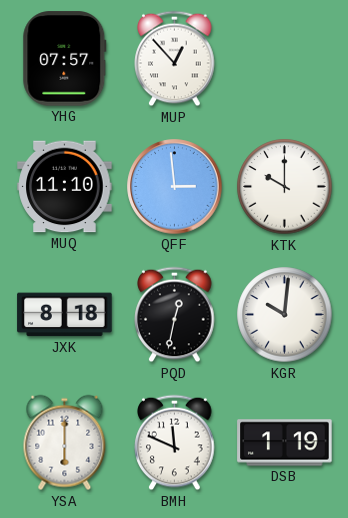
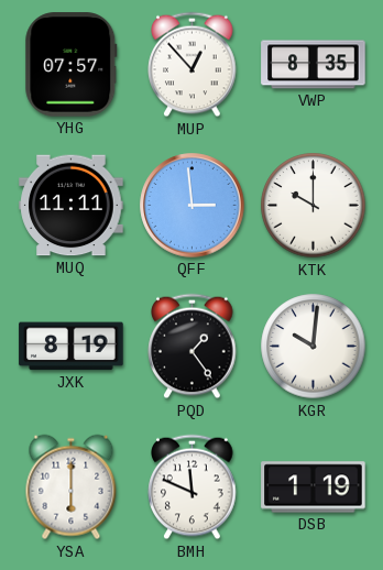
VWP: none -> 8:35
MUQ: 11:10 -> 11:11
JXK: 8:18 -> 8:19
PQD: 12:32 -> 1:24
